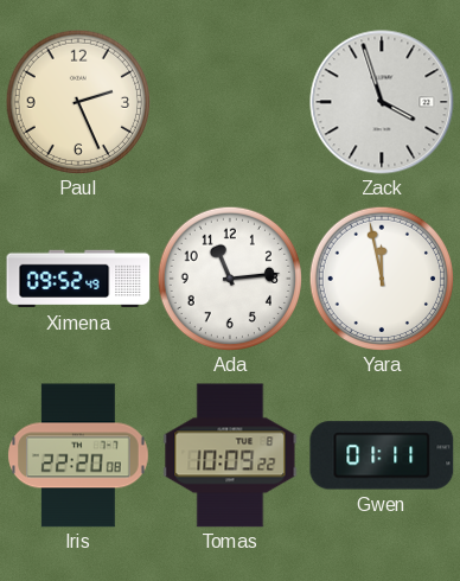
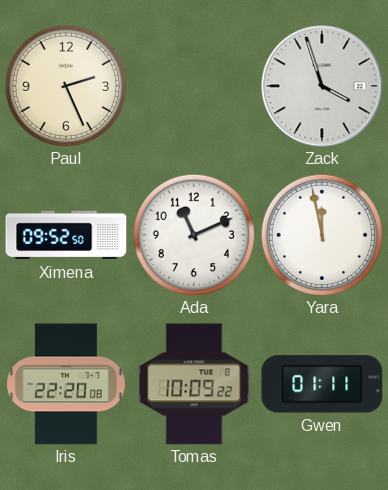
Ximena: 09:52:49 -> 09:52:50
Ada: 11:14 -> 11:11
